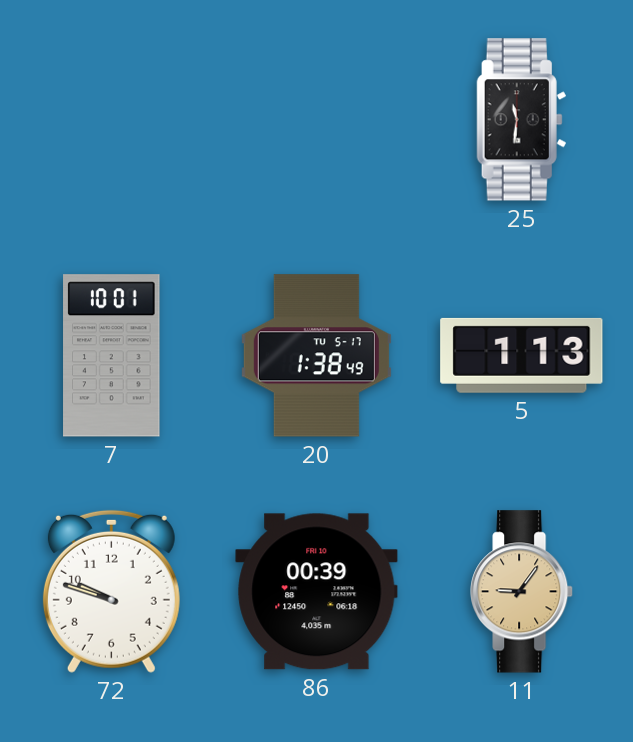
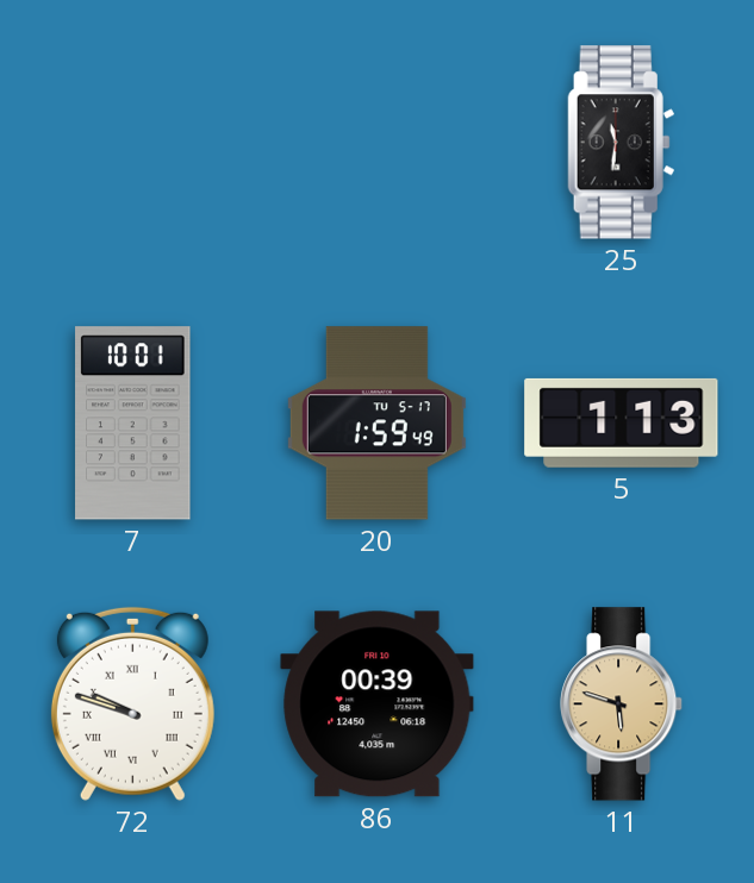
20: 1:38 -> 1:59
72 numerals: Arabic -> Roman
11: 9:06 -> 5:48
